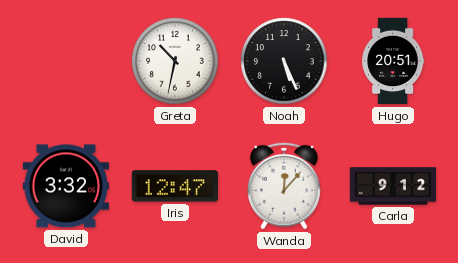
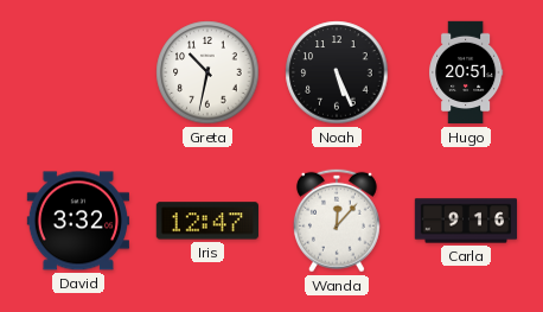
Carla: 9:12 -> 9:16
